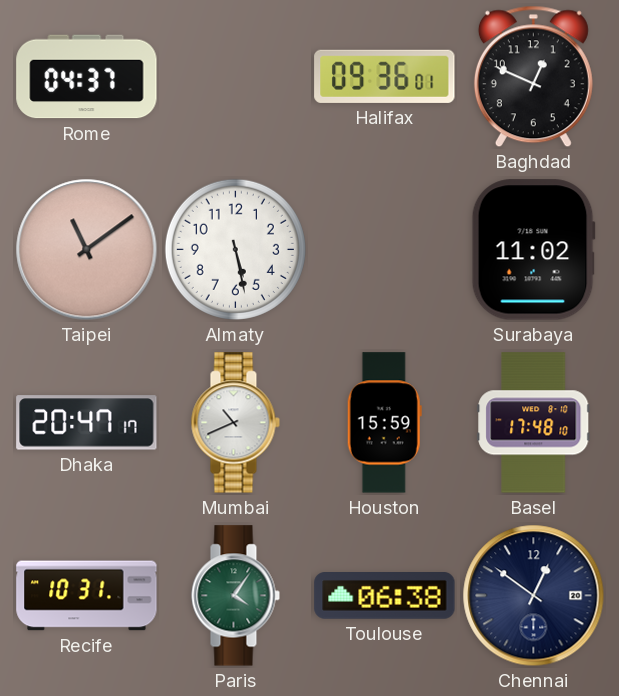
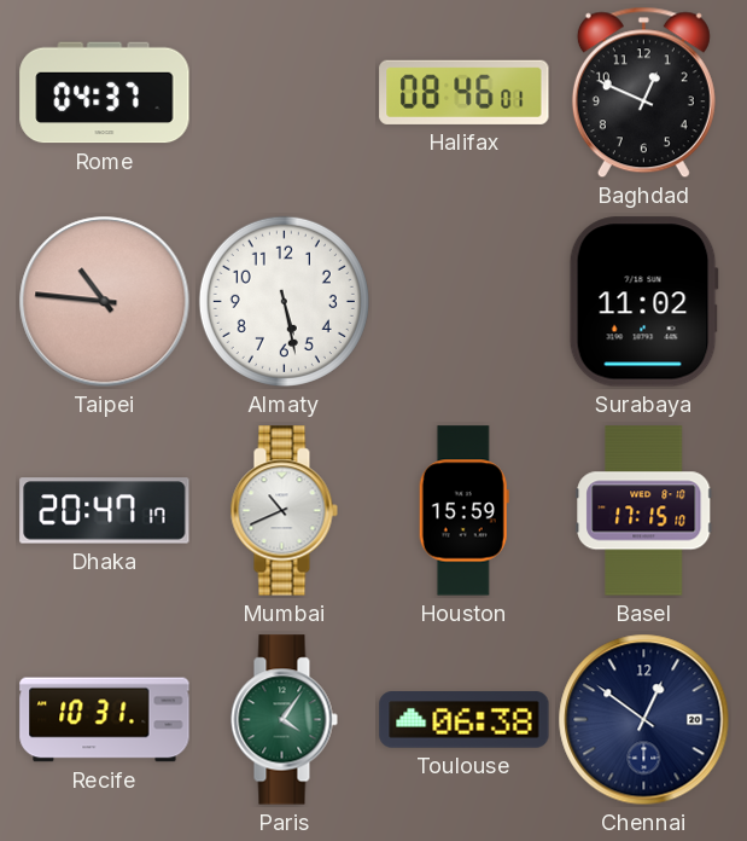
Halifax: 09:36 -> 08:46
Taipei: 11:09 -> 10:46
Basel: 17:48 -> 17:15
